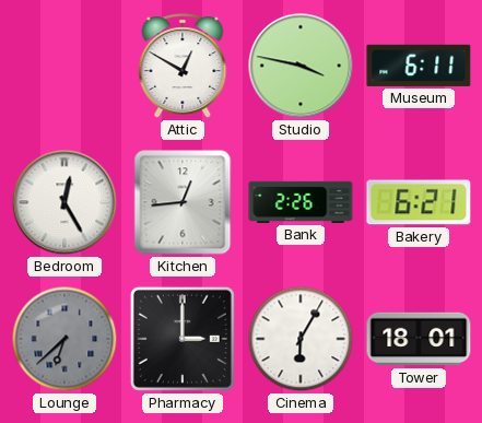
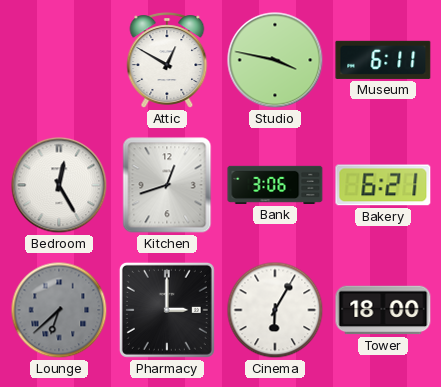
Kitchen: 12:44 -> 12:42
Bank: 2:26 -> 3:06
Tower: 18:01 -> 18:00
